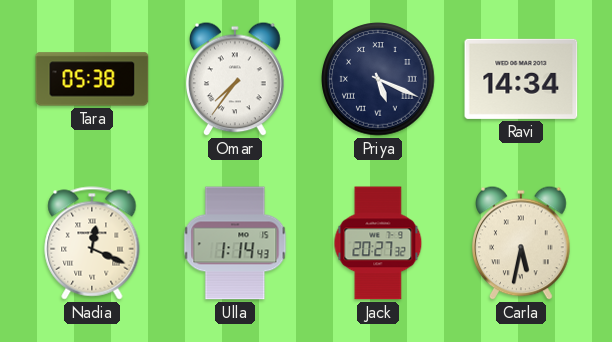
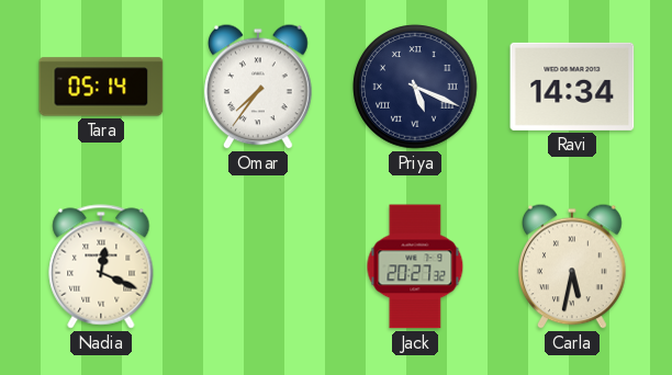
Tara: 05:38 -> 05:14
Ulla: 1:14 -> none
